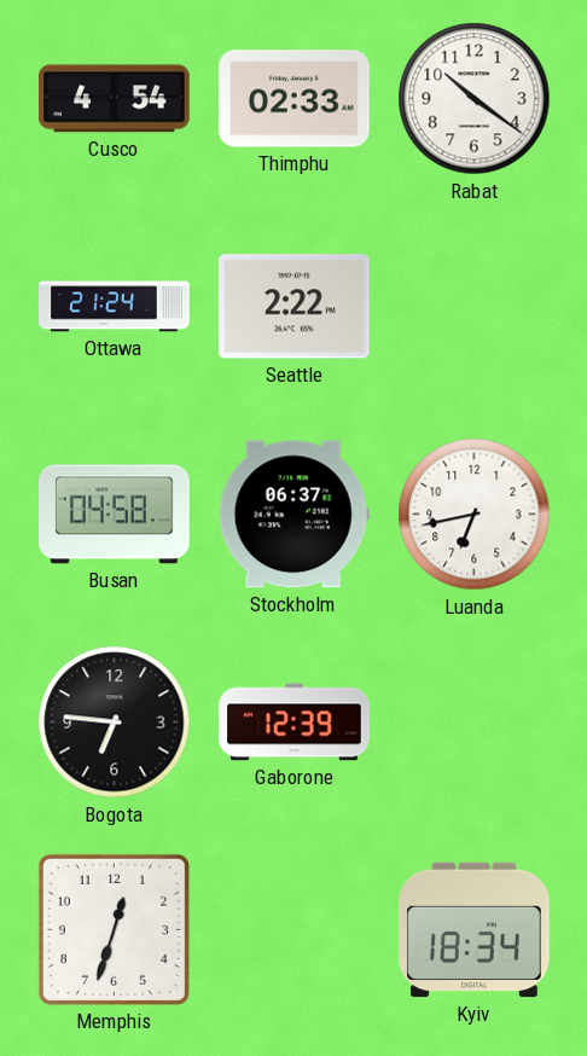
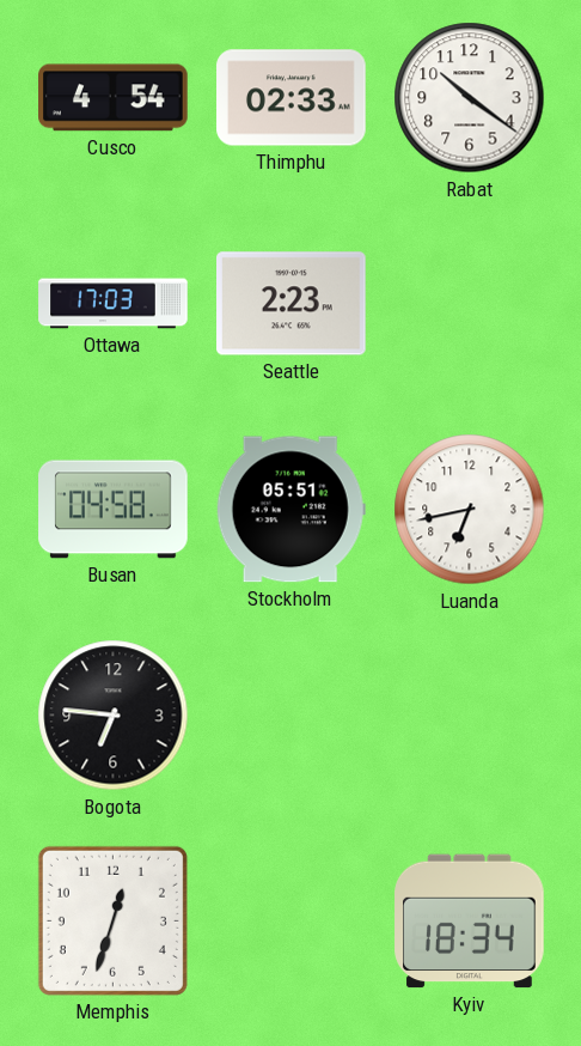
Ottawa: 21:24 -> 17:03
Seattle: 2:22 -> 2:23
Stockholm: 06:37 -> 05:51
Gaborone: 12:39 -> none
